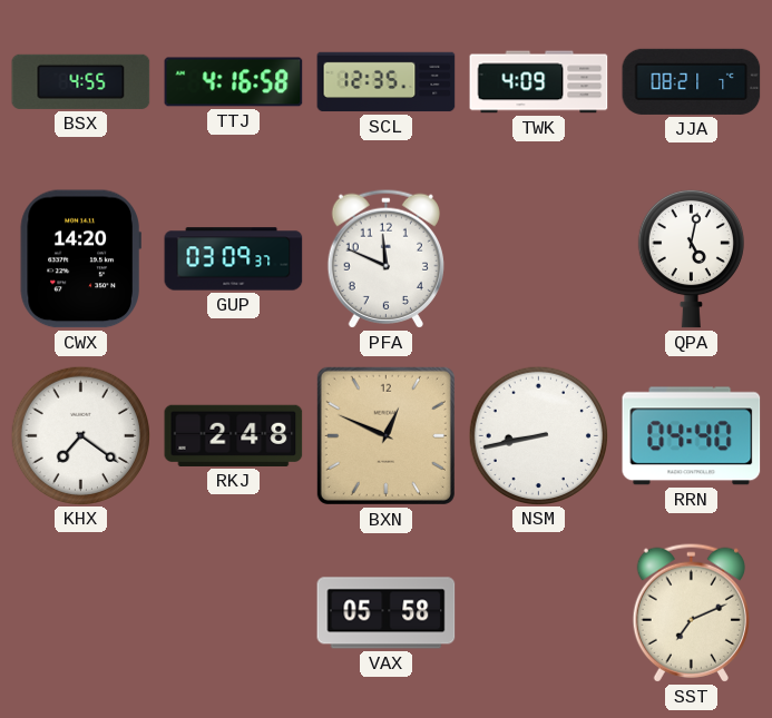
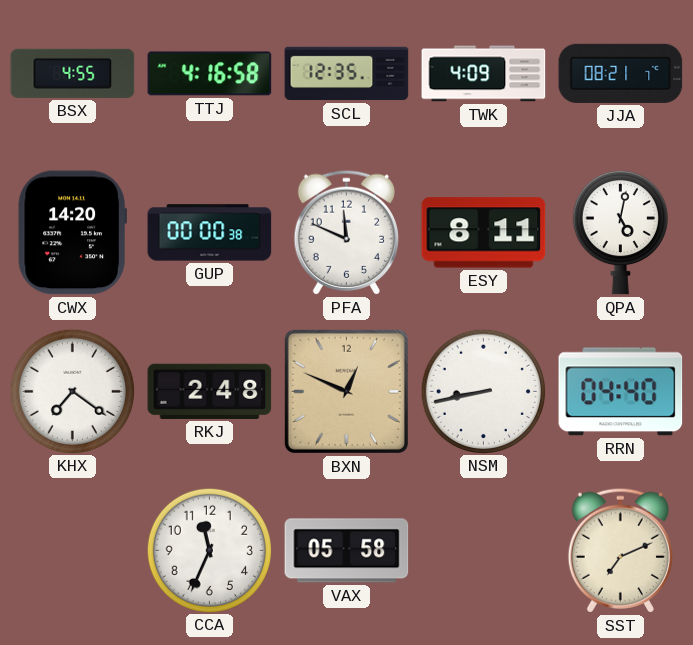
GUP: 03:09 -> 00:00
ESY: none -> 8:11
CCA: none -> 11:34
